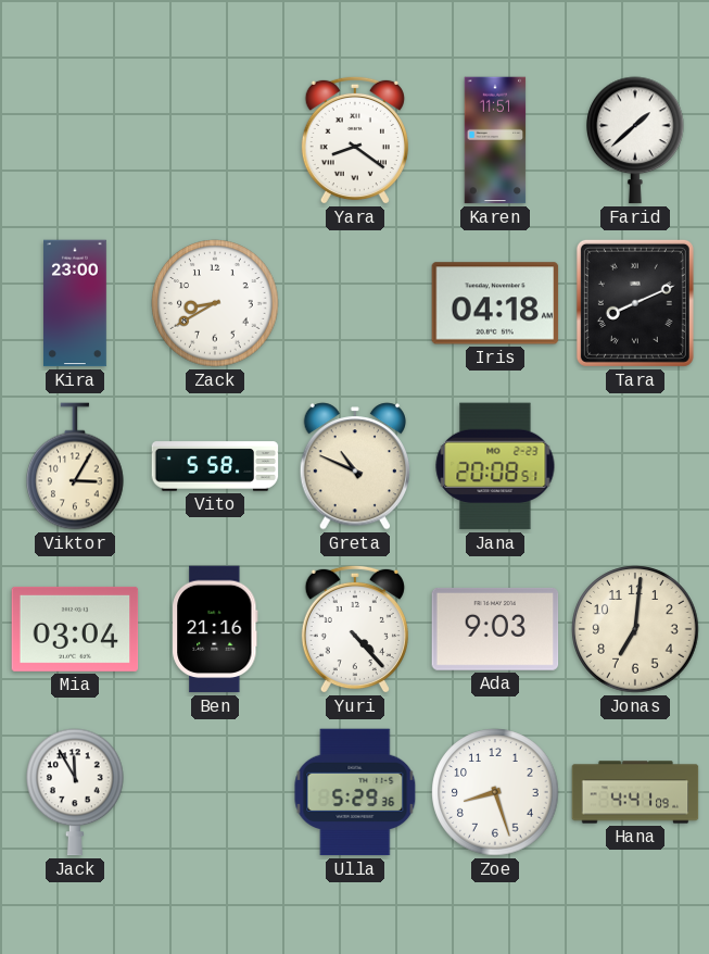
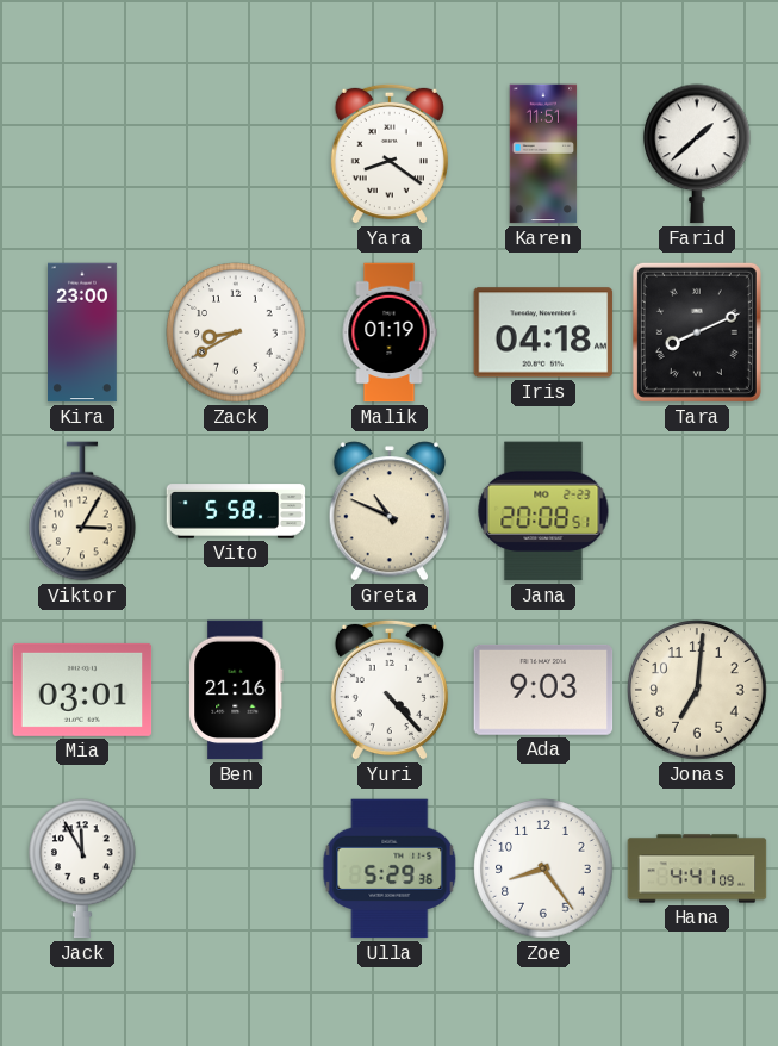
Malik: none -> 01:19
Mia: 03:04 -> 03:01
Zoe: 8:27 -> 8:24
